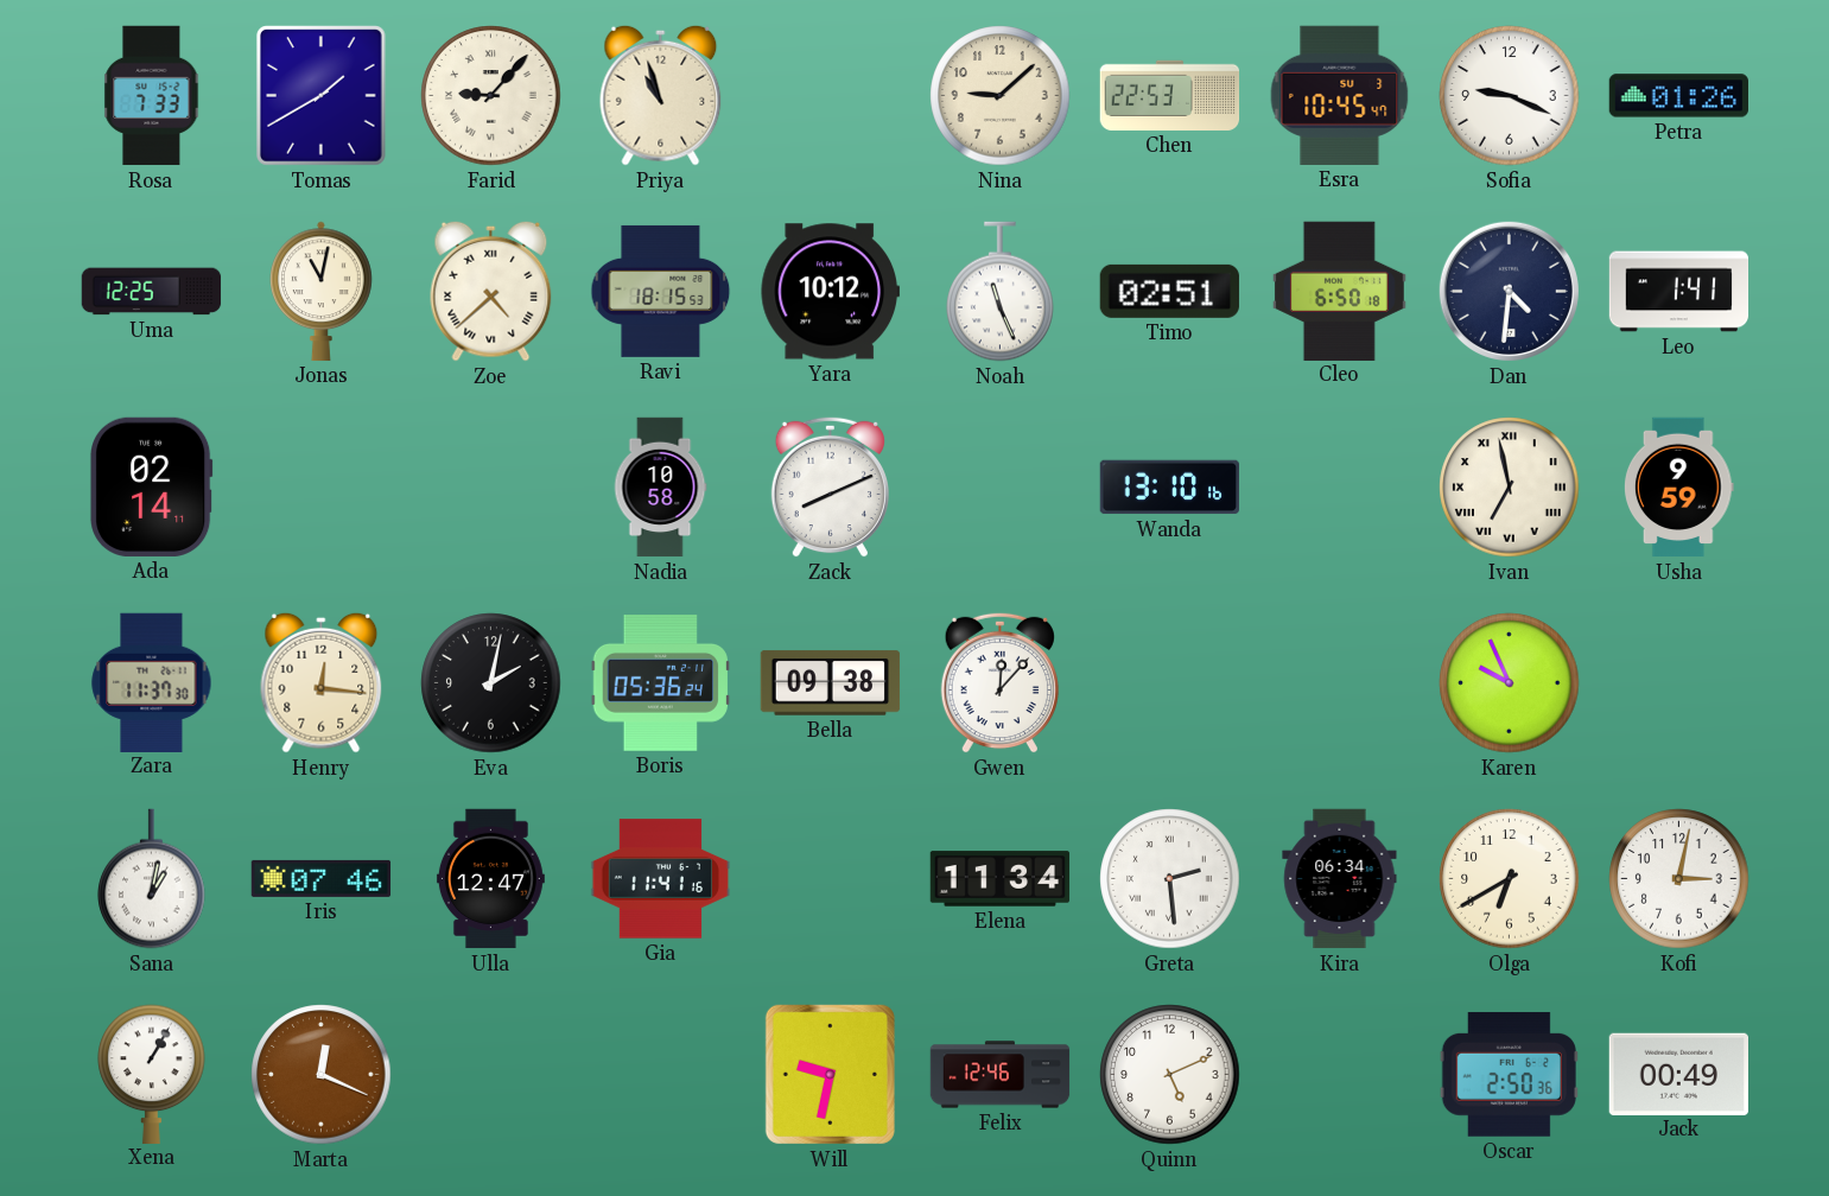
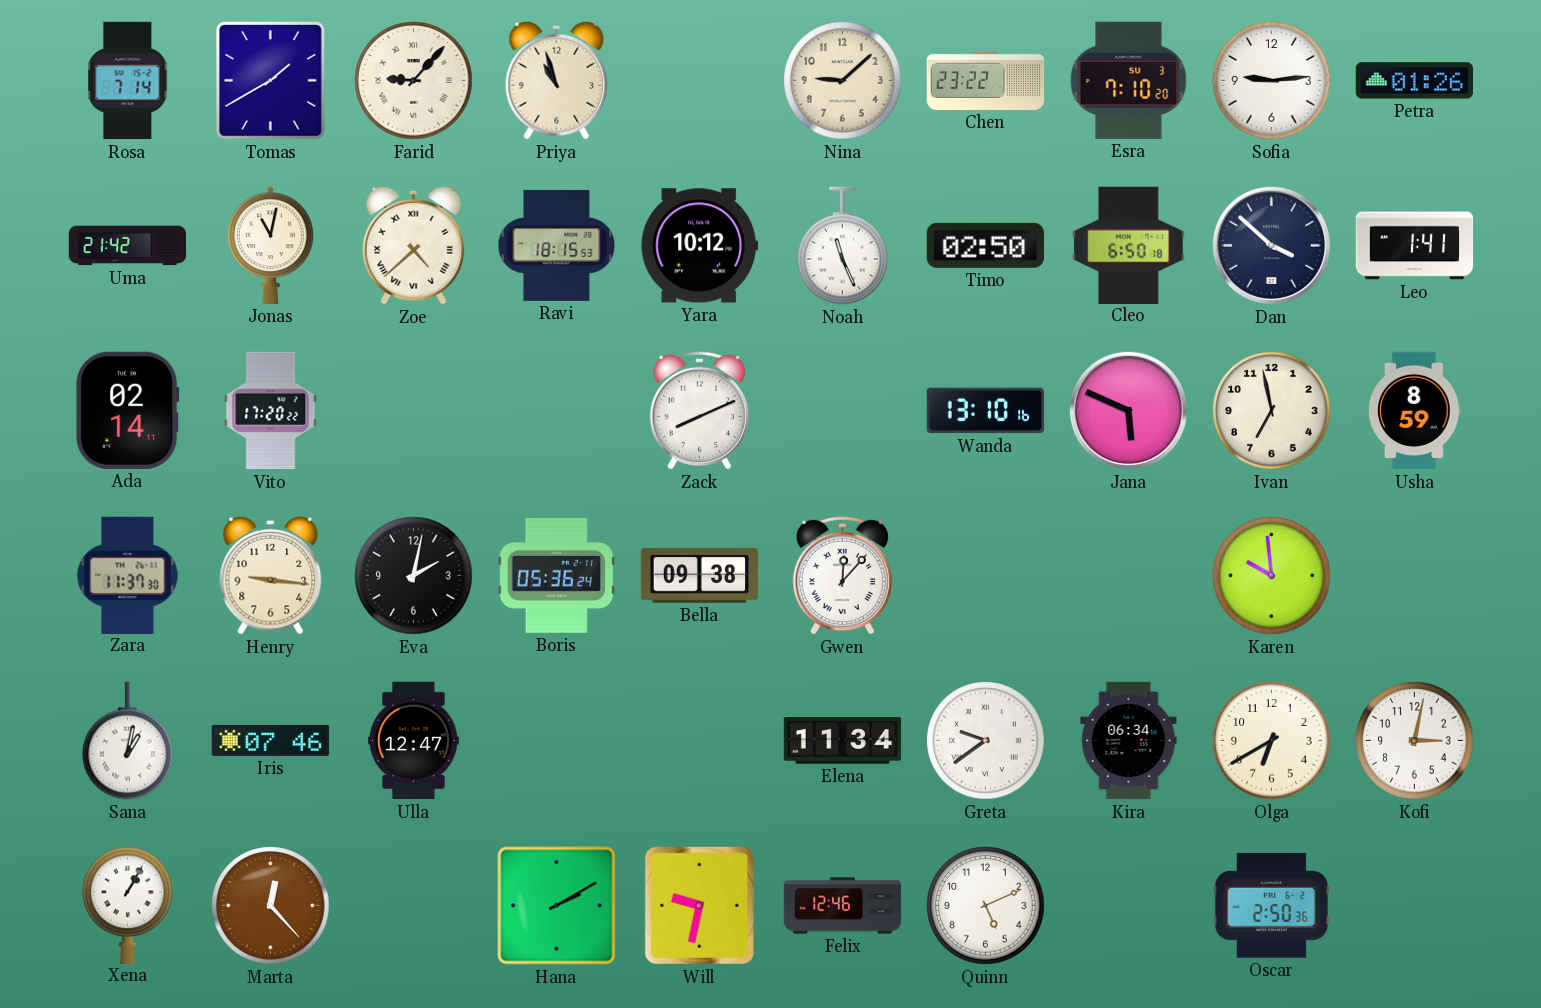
Rosa: 7:33 -> 7:14
Chen: 22:53 -> 23:22
Esra: 10:45 -> 7:10
Sofia: 9:19 -> 9:14
Uma: 12:25 -> 21:42
Timo: 02:51 -> 02:50
Dan: 4:31 -> 3:52
Vito: none -> 17:20
Nadia: 10:58 -> none
Jana: none -> 5:49
Ivan numerals: Roman -> Arabic
Usha: 9:59 -> 8:59
Henry: 12:16 -> 9:16
Karen: 9:56 -> 9:59
Gia: 11:41 -> none
Greta: 2:29 -> 9:39
Marta: 12:19 -> 12:23
Hana: none -> 2:10
Jack: 00:49 -> none
